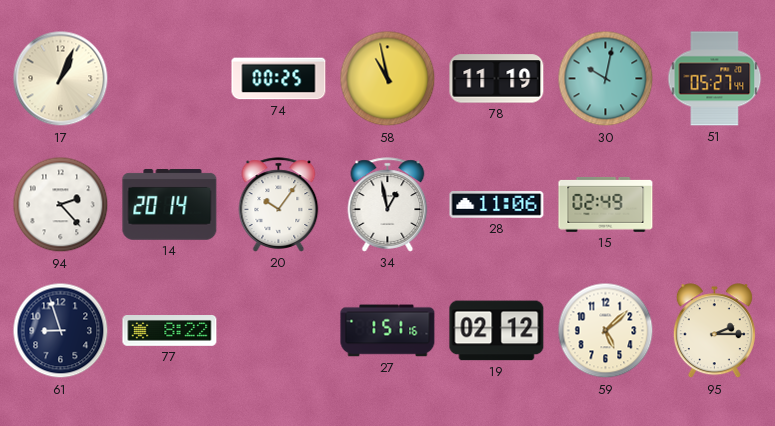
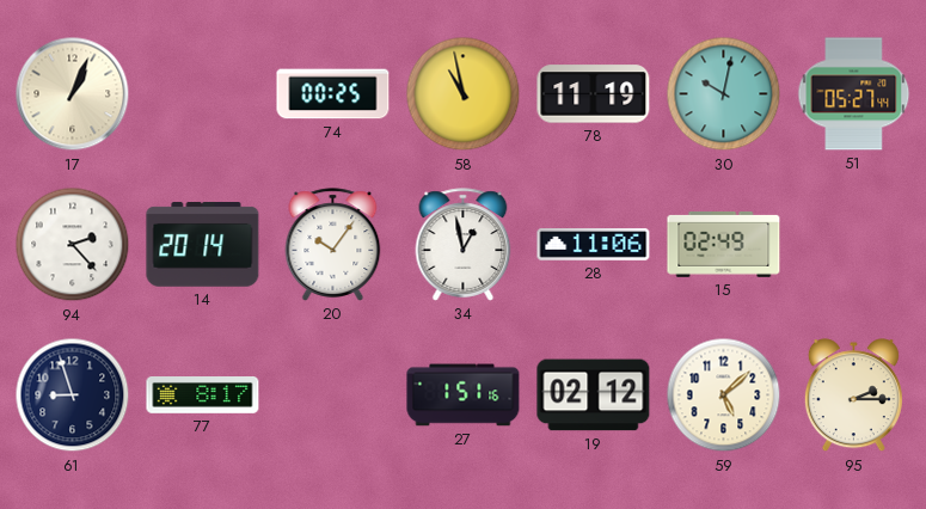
77: 8:22 -> 8:17
